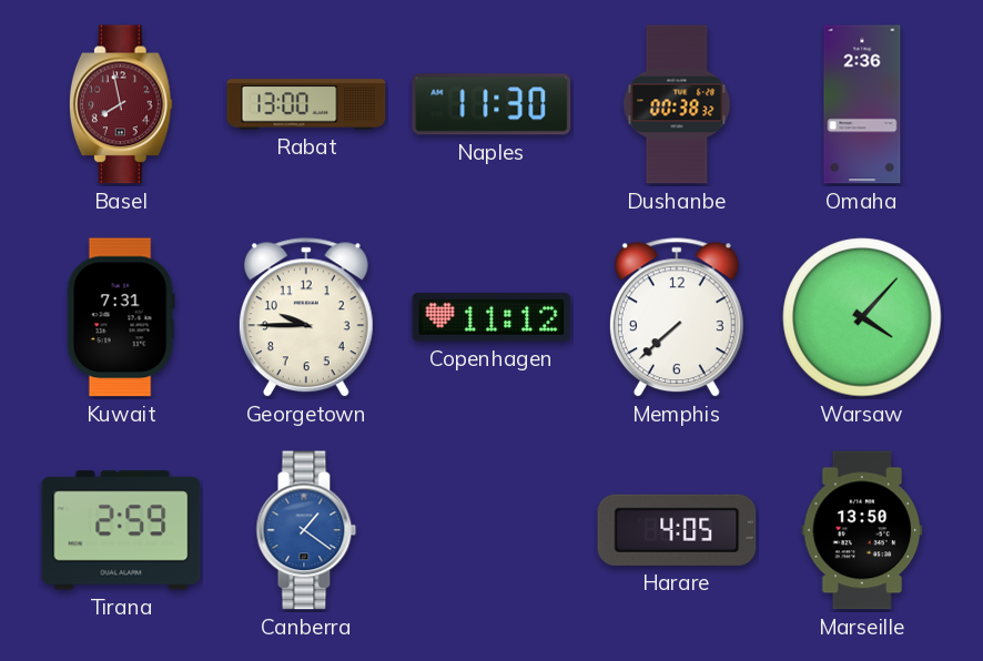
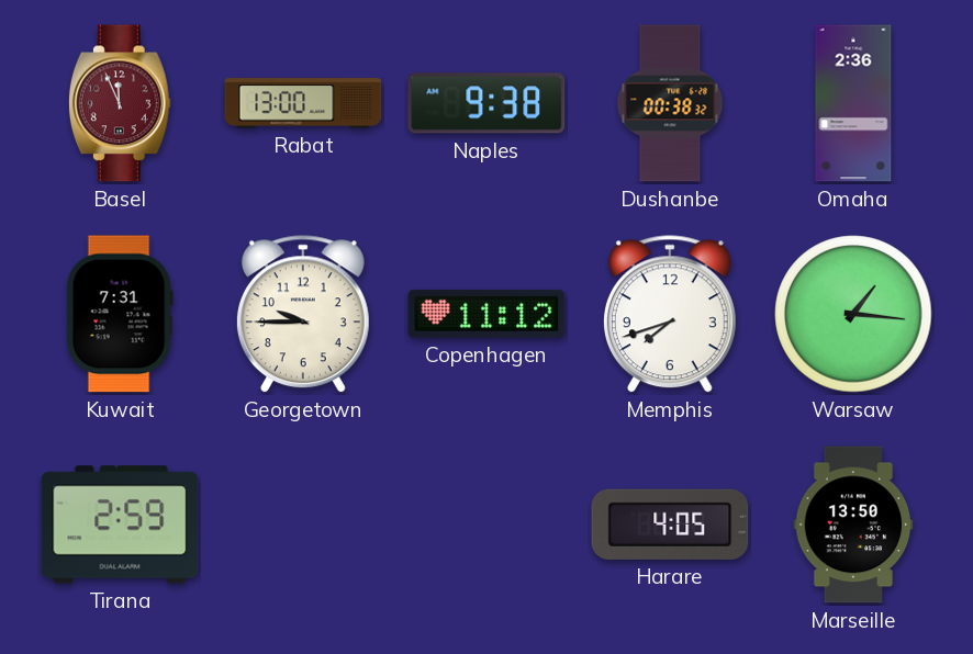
Basel: 7:58 -> 11:56
Naples: 11:30 -> 9:38
Memphis: 7:38 -> 7:42
Warsaw: 4:07 -> 1:16
Canberra: 1:21 -> none
